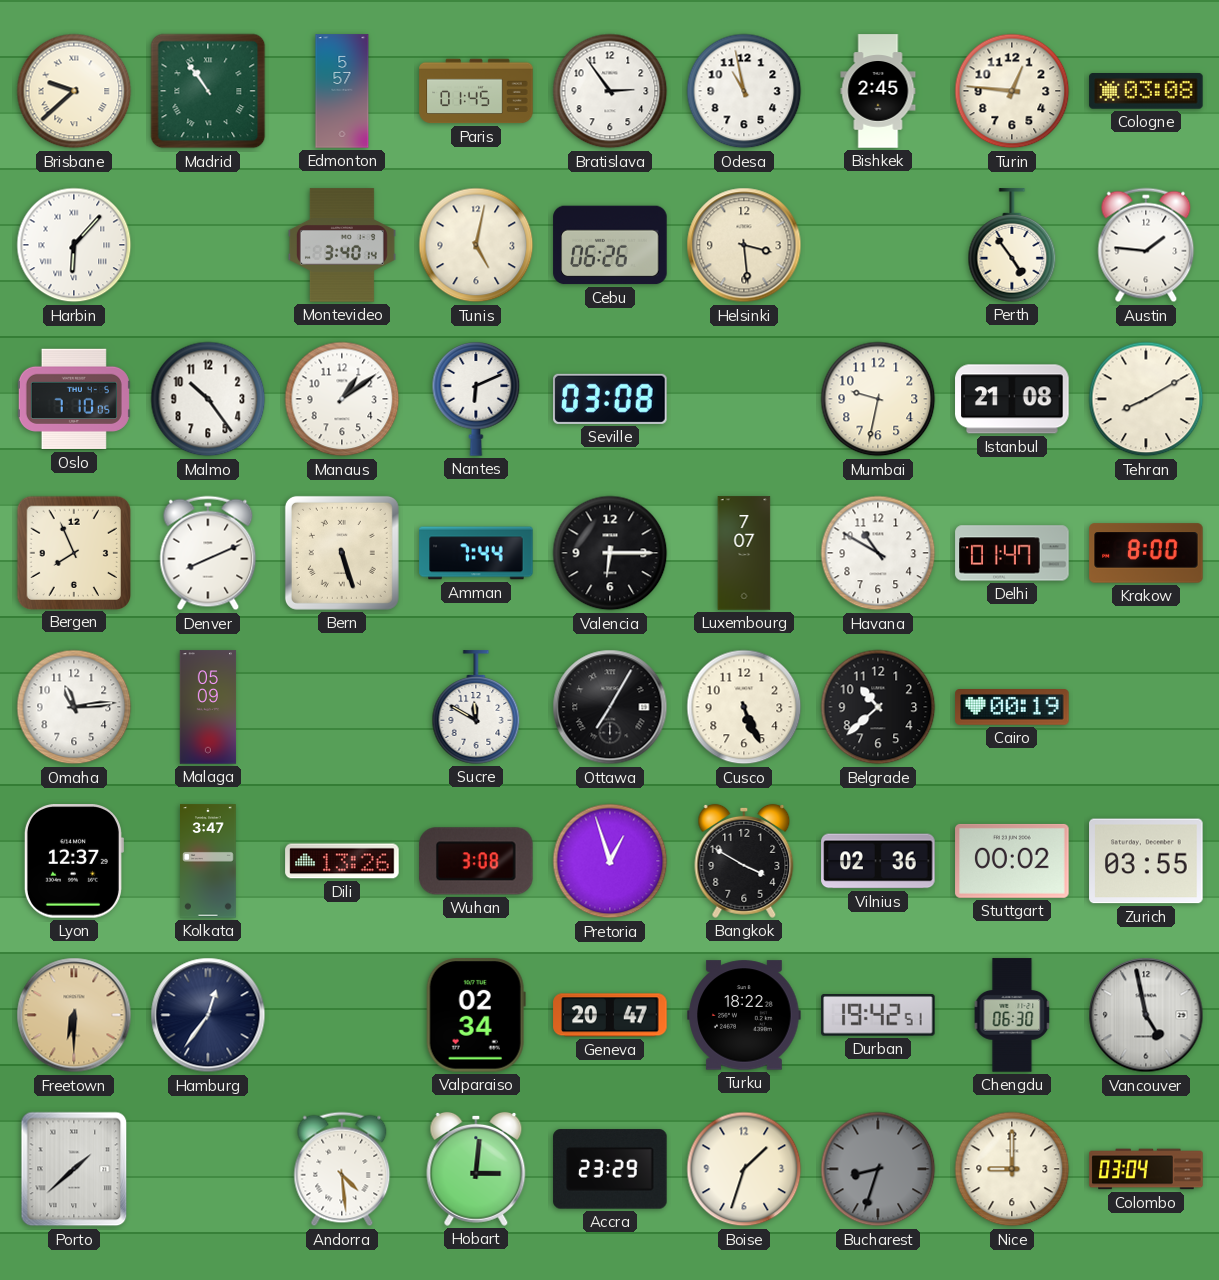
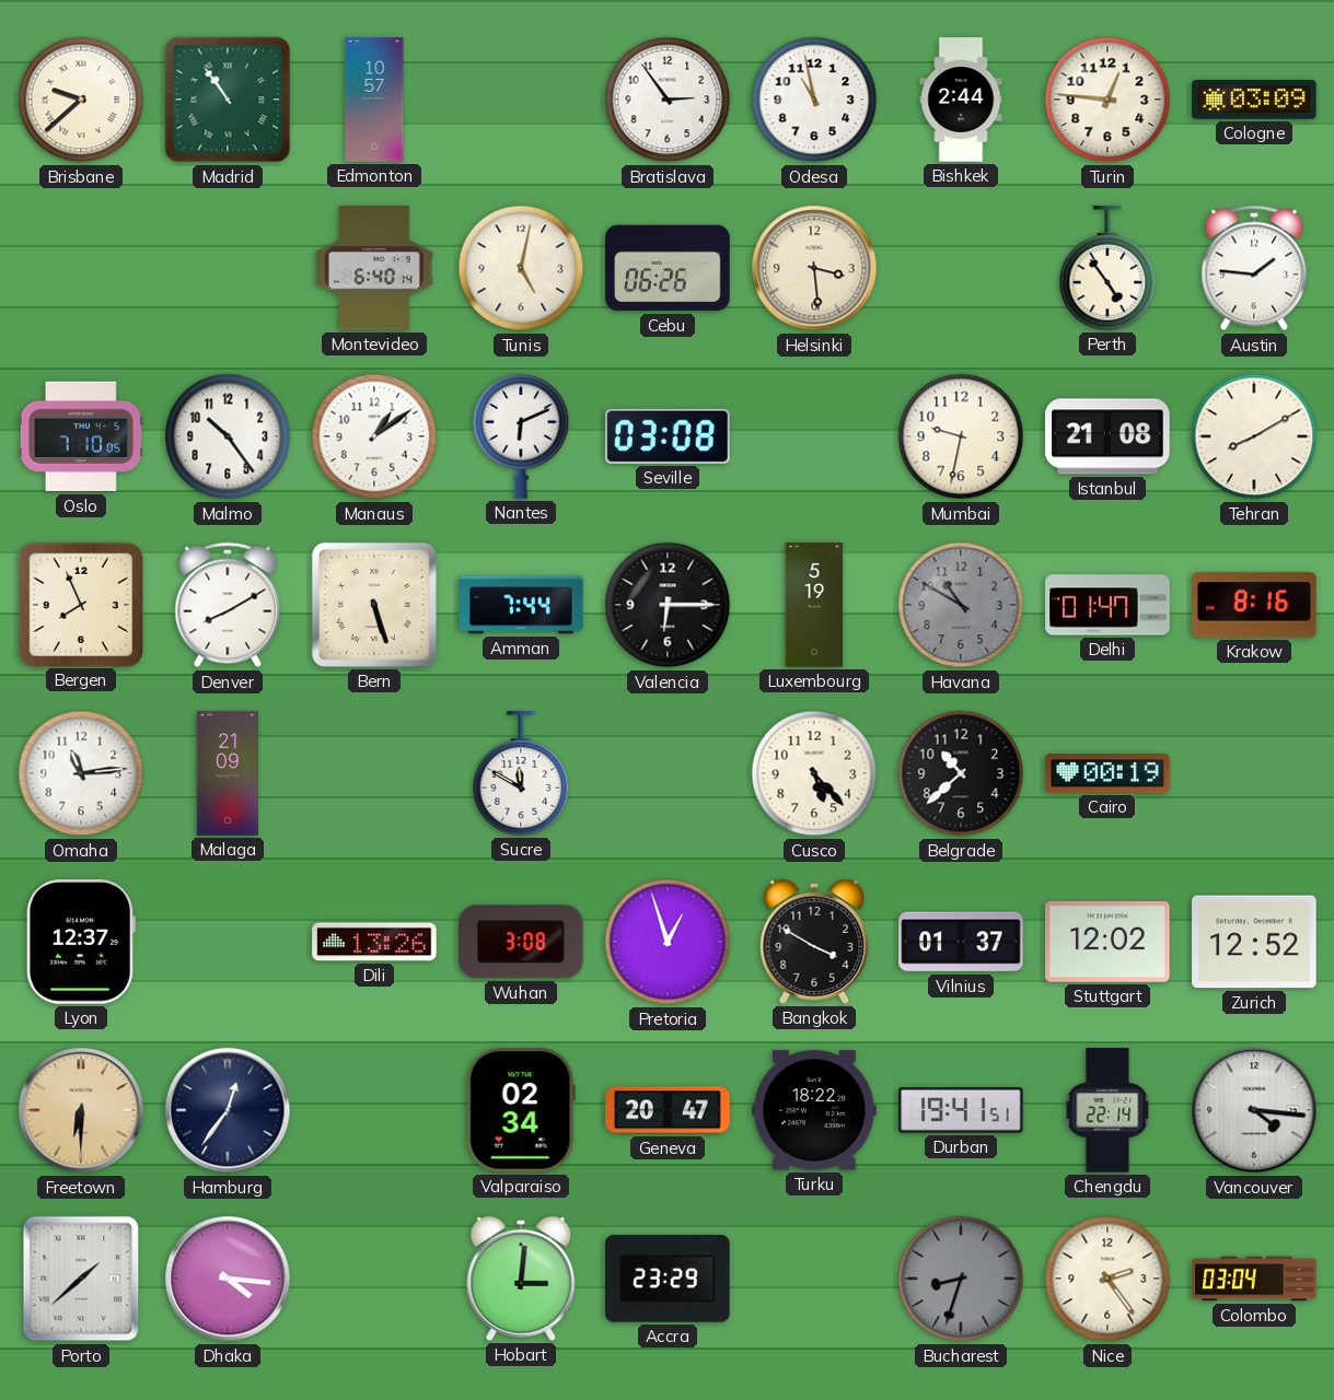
Edmonton: 5:57 -> 10:57
Paris: 01:45 -> none
Bishkek: 2:45 -> 2:44
Cologne: 03:08 -> 03:09
Harbin: 6:07 -> none
Montevideo: 3:40 -> 6:40
Denver: 8:11 -> 8:10
Luxembourg: 7:07 -> 5:19
Havana dial: white -> grey
Krakow: 8:00 -> 8:16
Malaga: 05:09 -> 21:09
Ottawa: 7:05 -> none
Cusco: 5:26 -> 5:23
Kolkata: 3:47 -> none
Vilnius: 02:36 -> 01:37
Stuttgart: 00:02 -> 12:02
Zurich: 03:55 -> 12:52
Durban: 19:42 -> 19:41
Chengdu: 06:30 -> 22:14
Vancouver: 4:58 -> 4:16
Dhaka: none -> 4:16
Andorra: 4:29 -> none
Boise: 1:33 -> none
Nice: 9:00 -> 2:24
